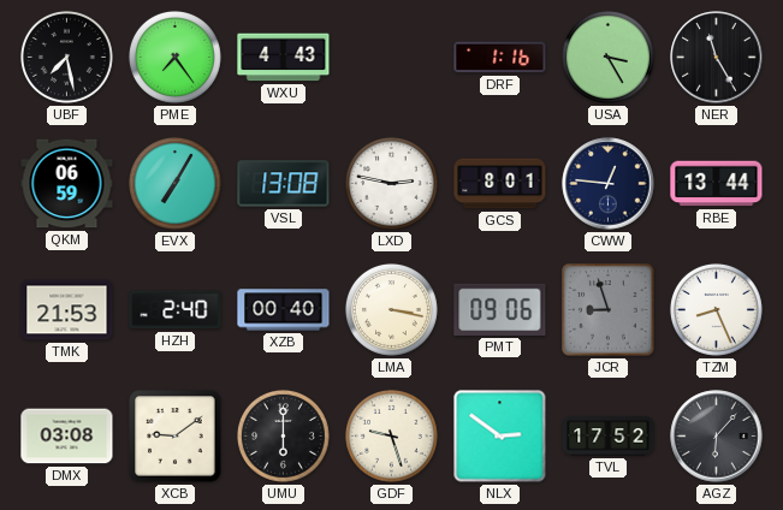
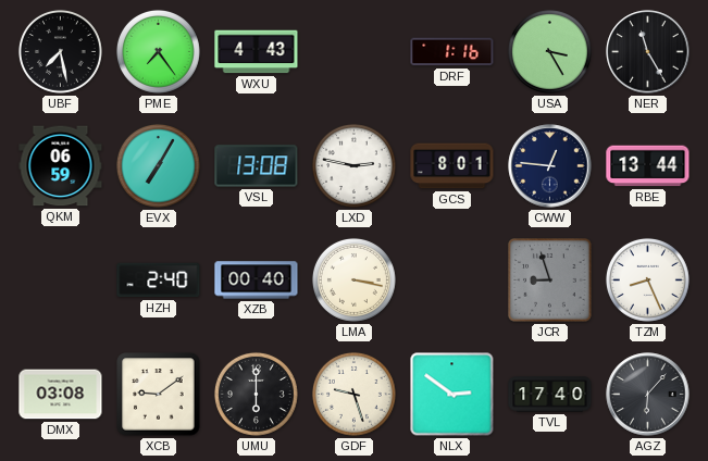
TMK: 21:53 -> none
PMT: 09:06 -> none
TVL: 17:52 -> 17:40
